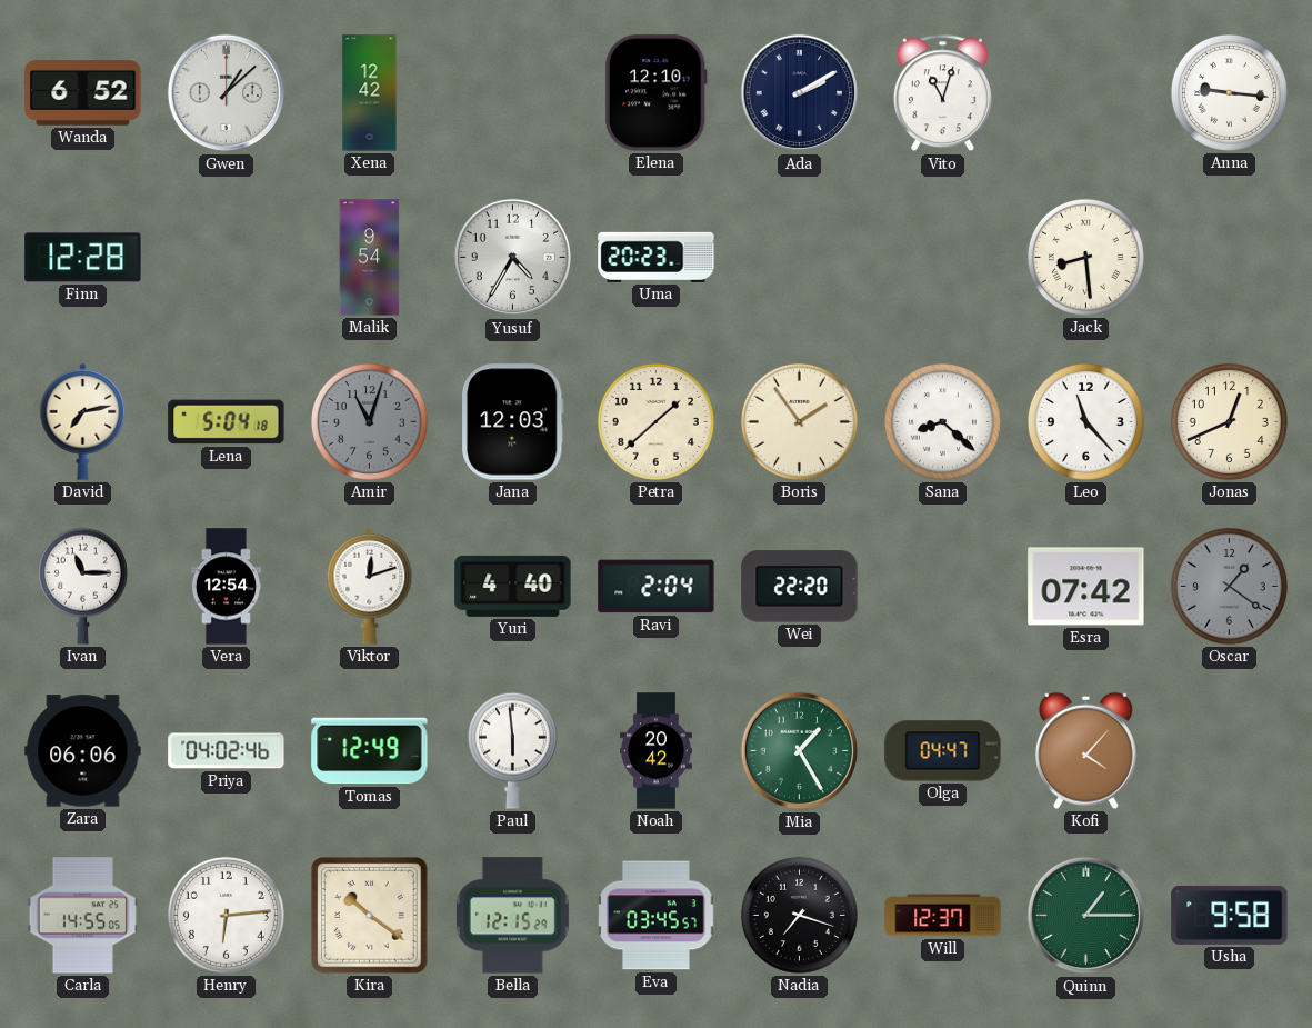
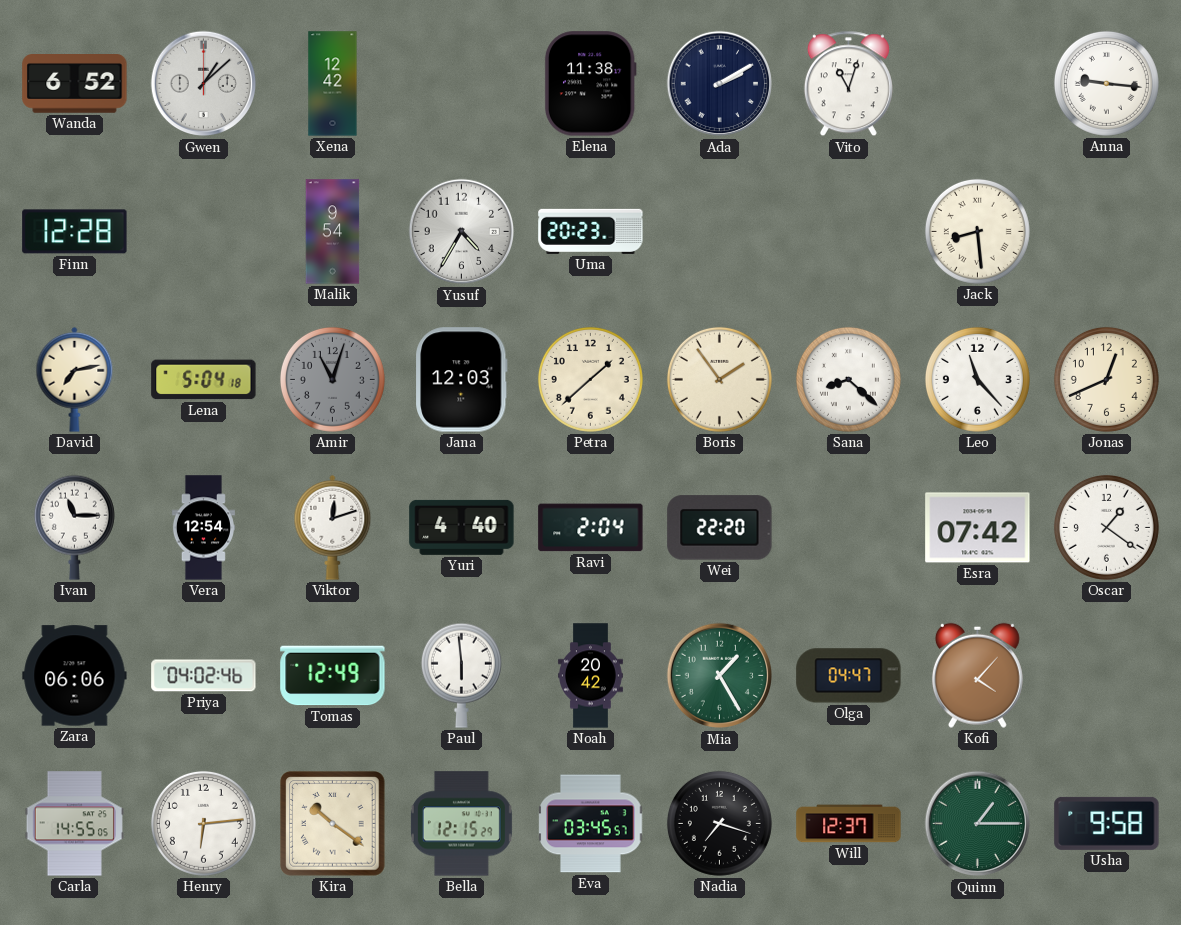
Elena: 12:10 -> 11:38
Oscar dial: grey -> white
